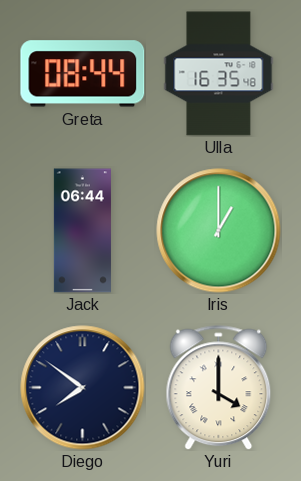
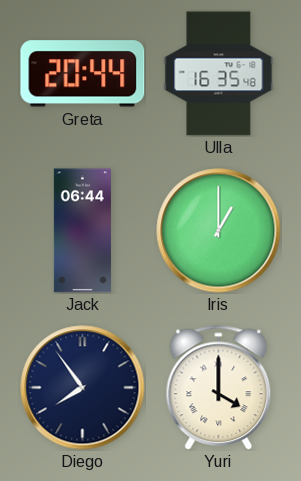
Greta: 08:44 -> 20:44
Diego: 7:51 -> 7:54
